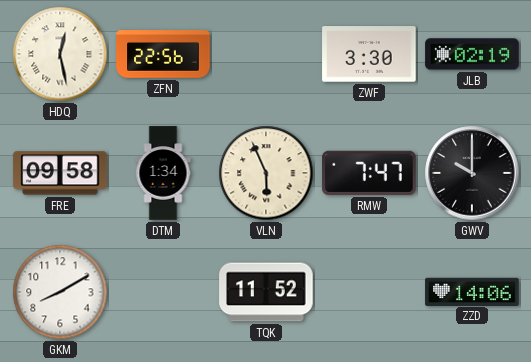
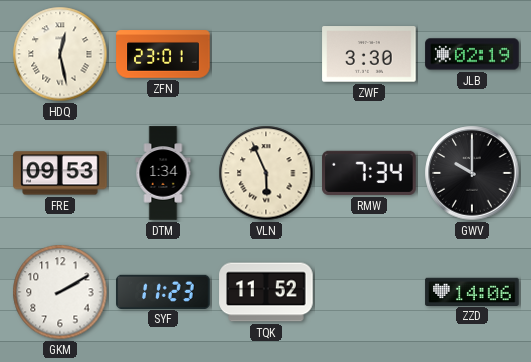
ZFN: 22:56 -> 23:01
FRE: 09:58 -> 09:53
RMW: 7:47 -> 7:34
GKM: 8:10 -> 2:10
SYF: none -> 11:23
